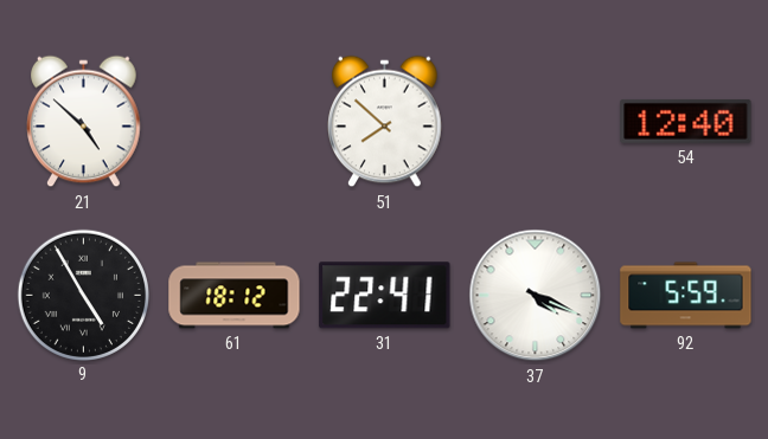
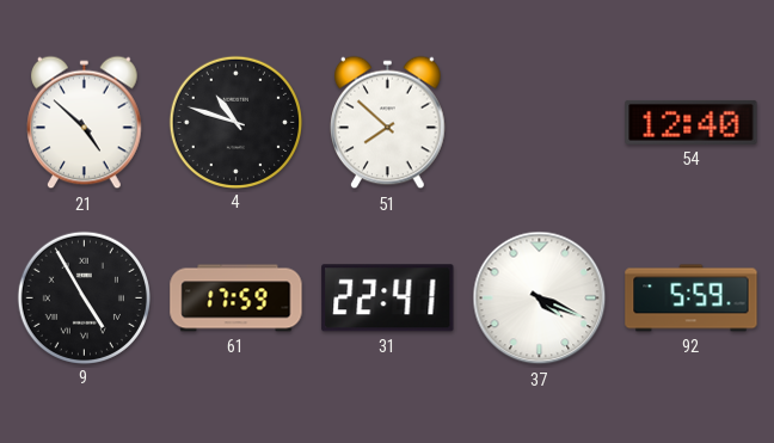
4: none -> 10:48
61: 18:12 -> 17:59
